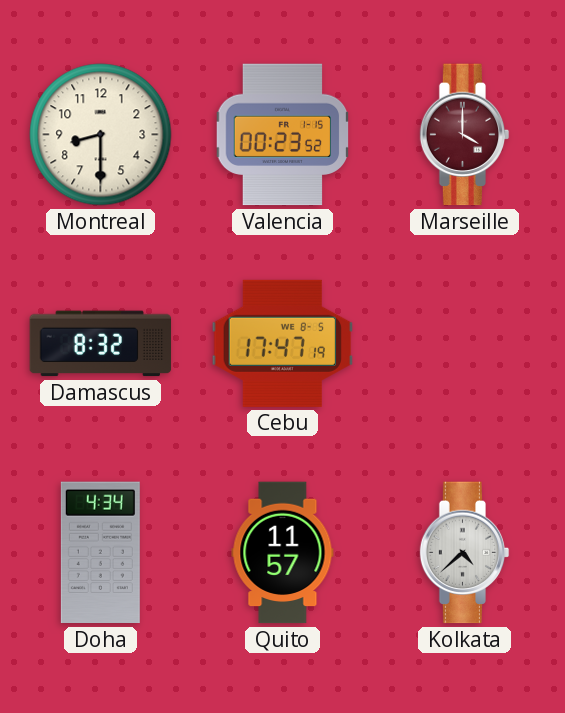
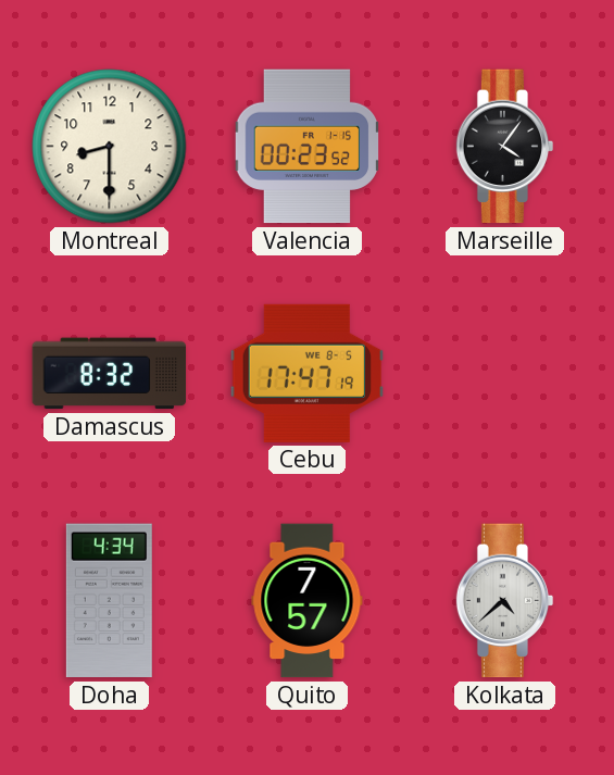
Marseille: 4:00 -> 4:06
Marseille dial: burgundy -> black
Quito: 11:57 -> 7:57
